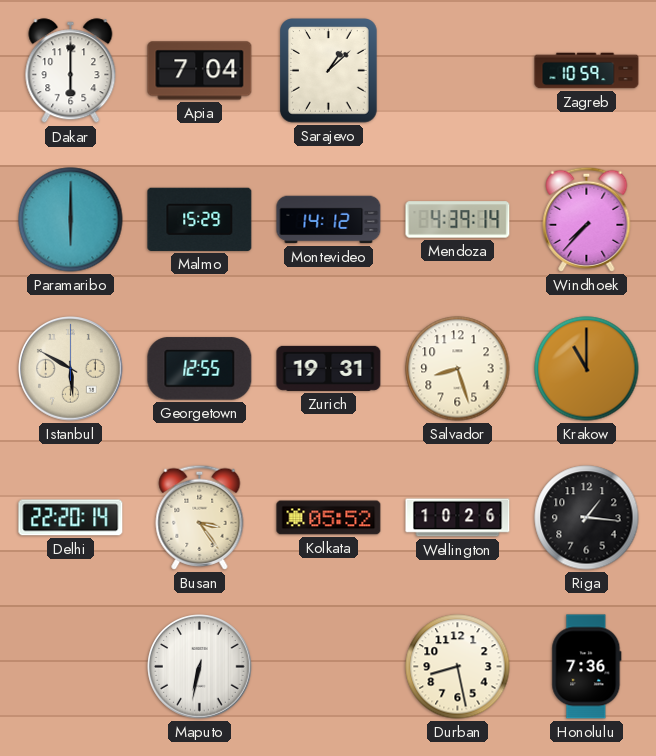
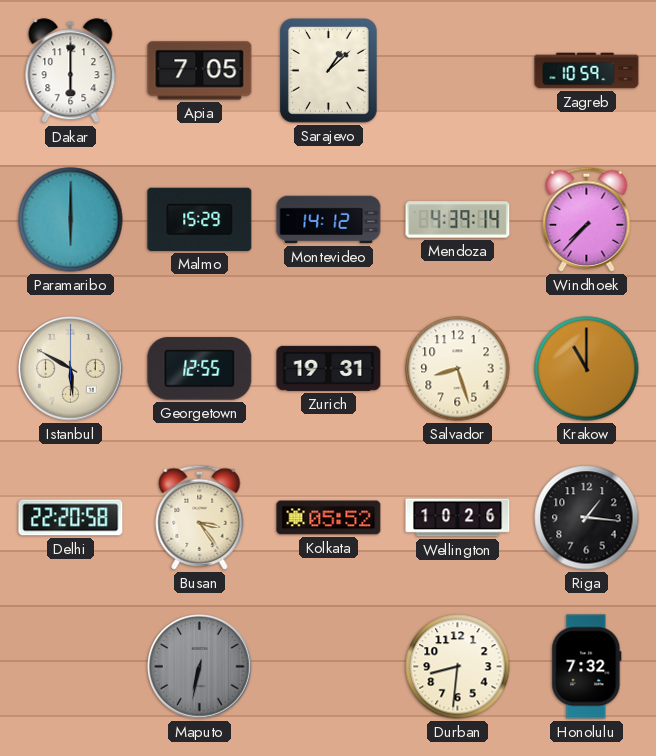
Apia: 7:04 -> 7:05
Delhi: 22:20:14 -> 22:20:58
Maputo dial: white -> grey
Durban: 8:28 -> 8:31
Honolulu: 7:36 -> 7:32
